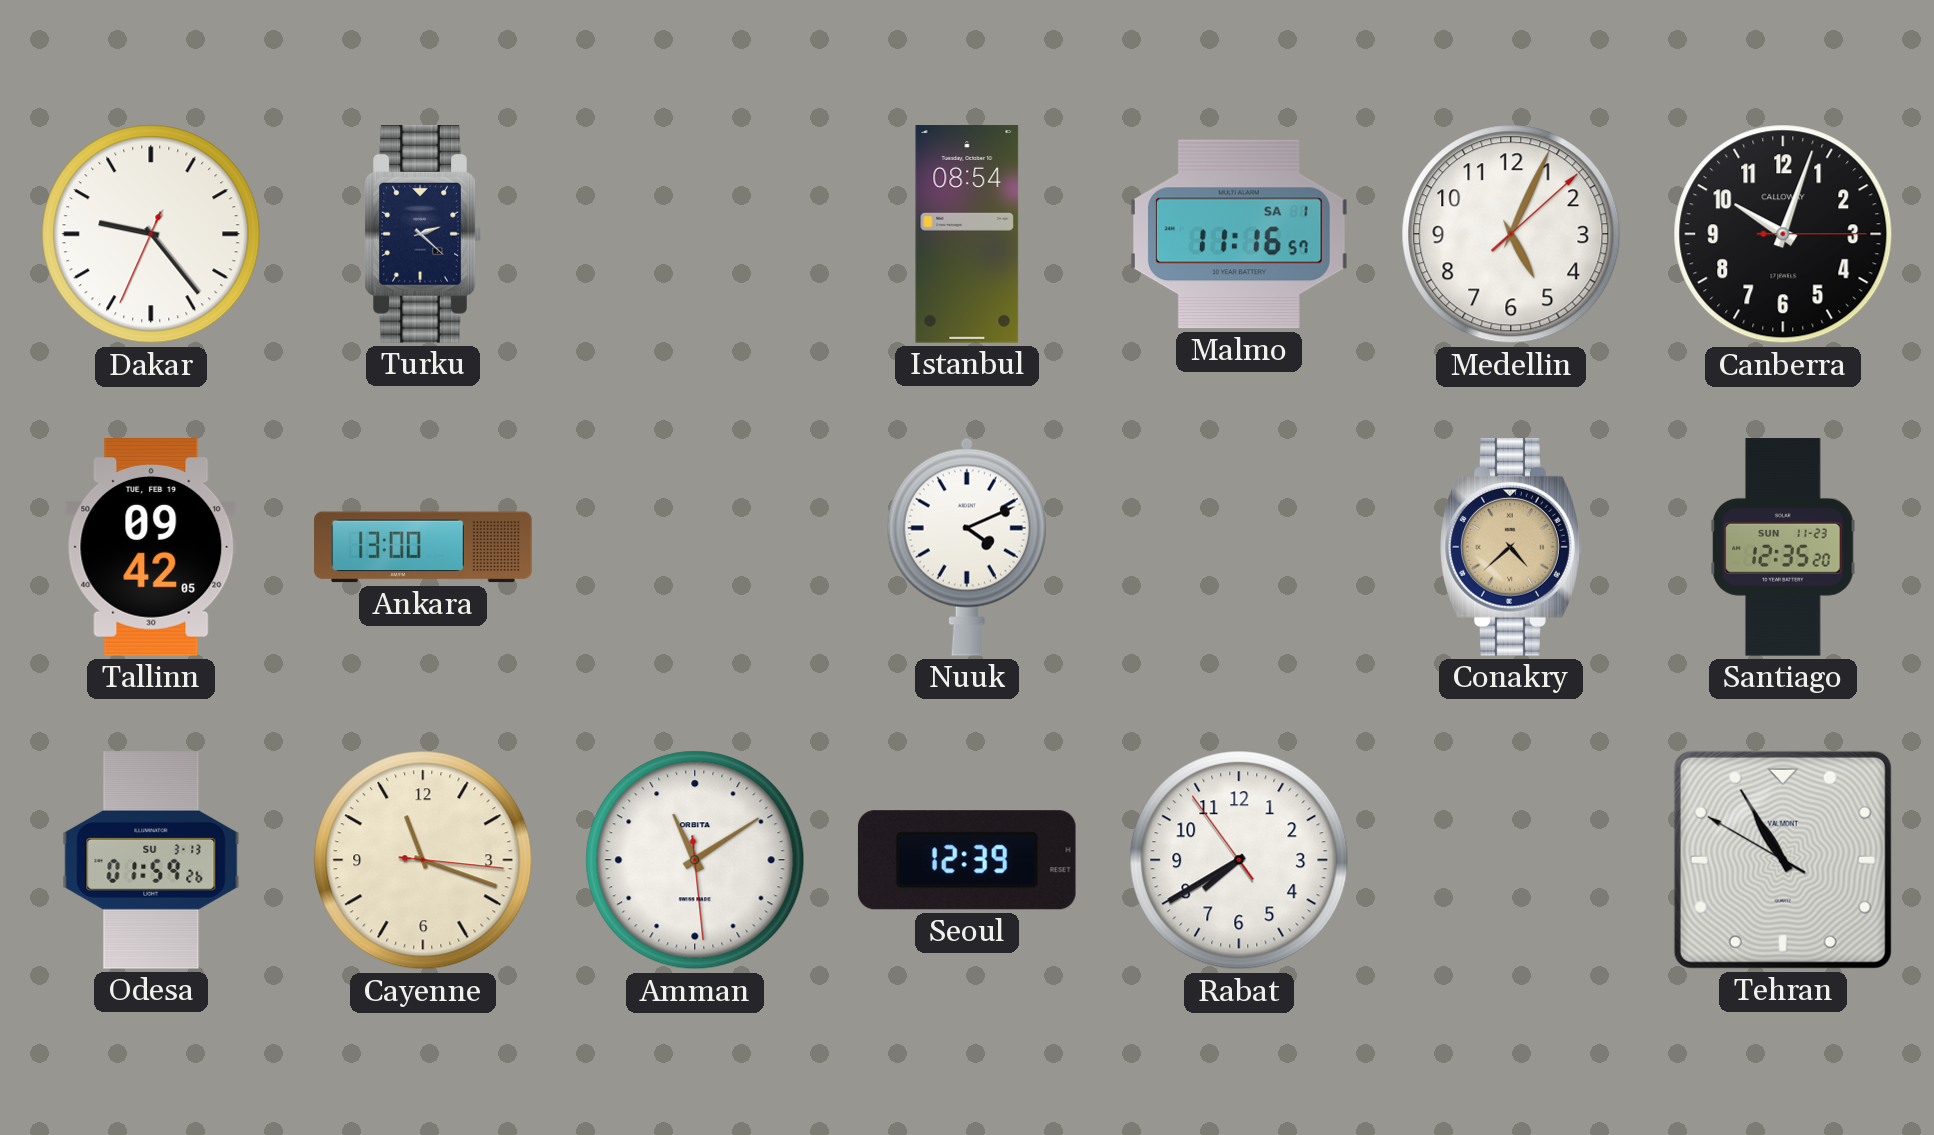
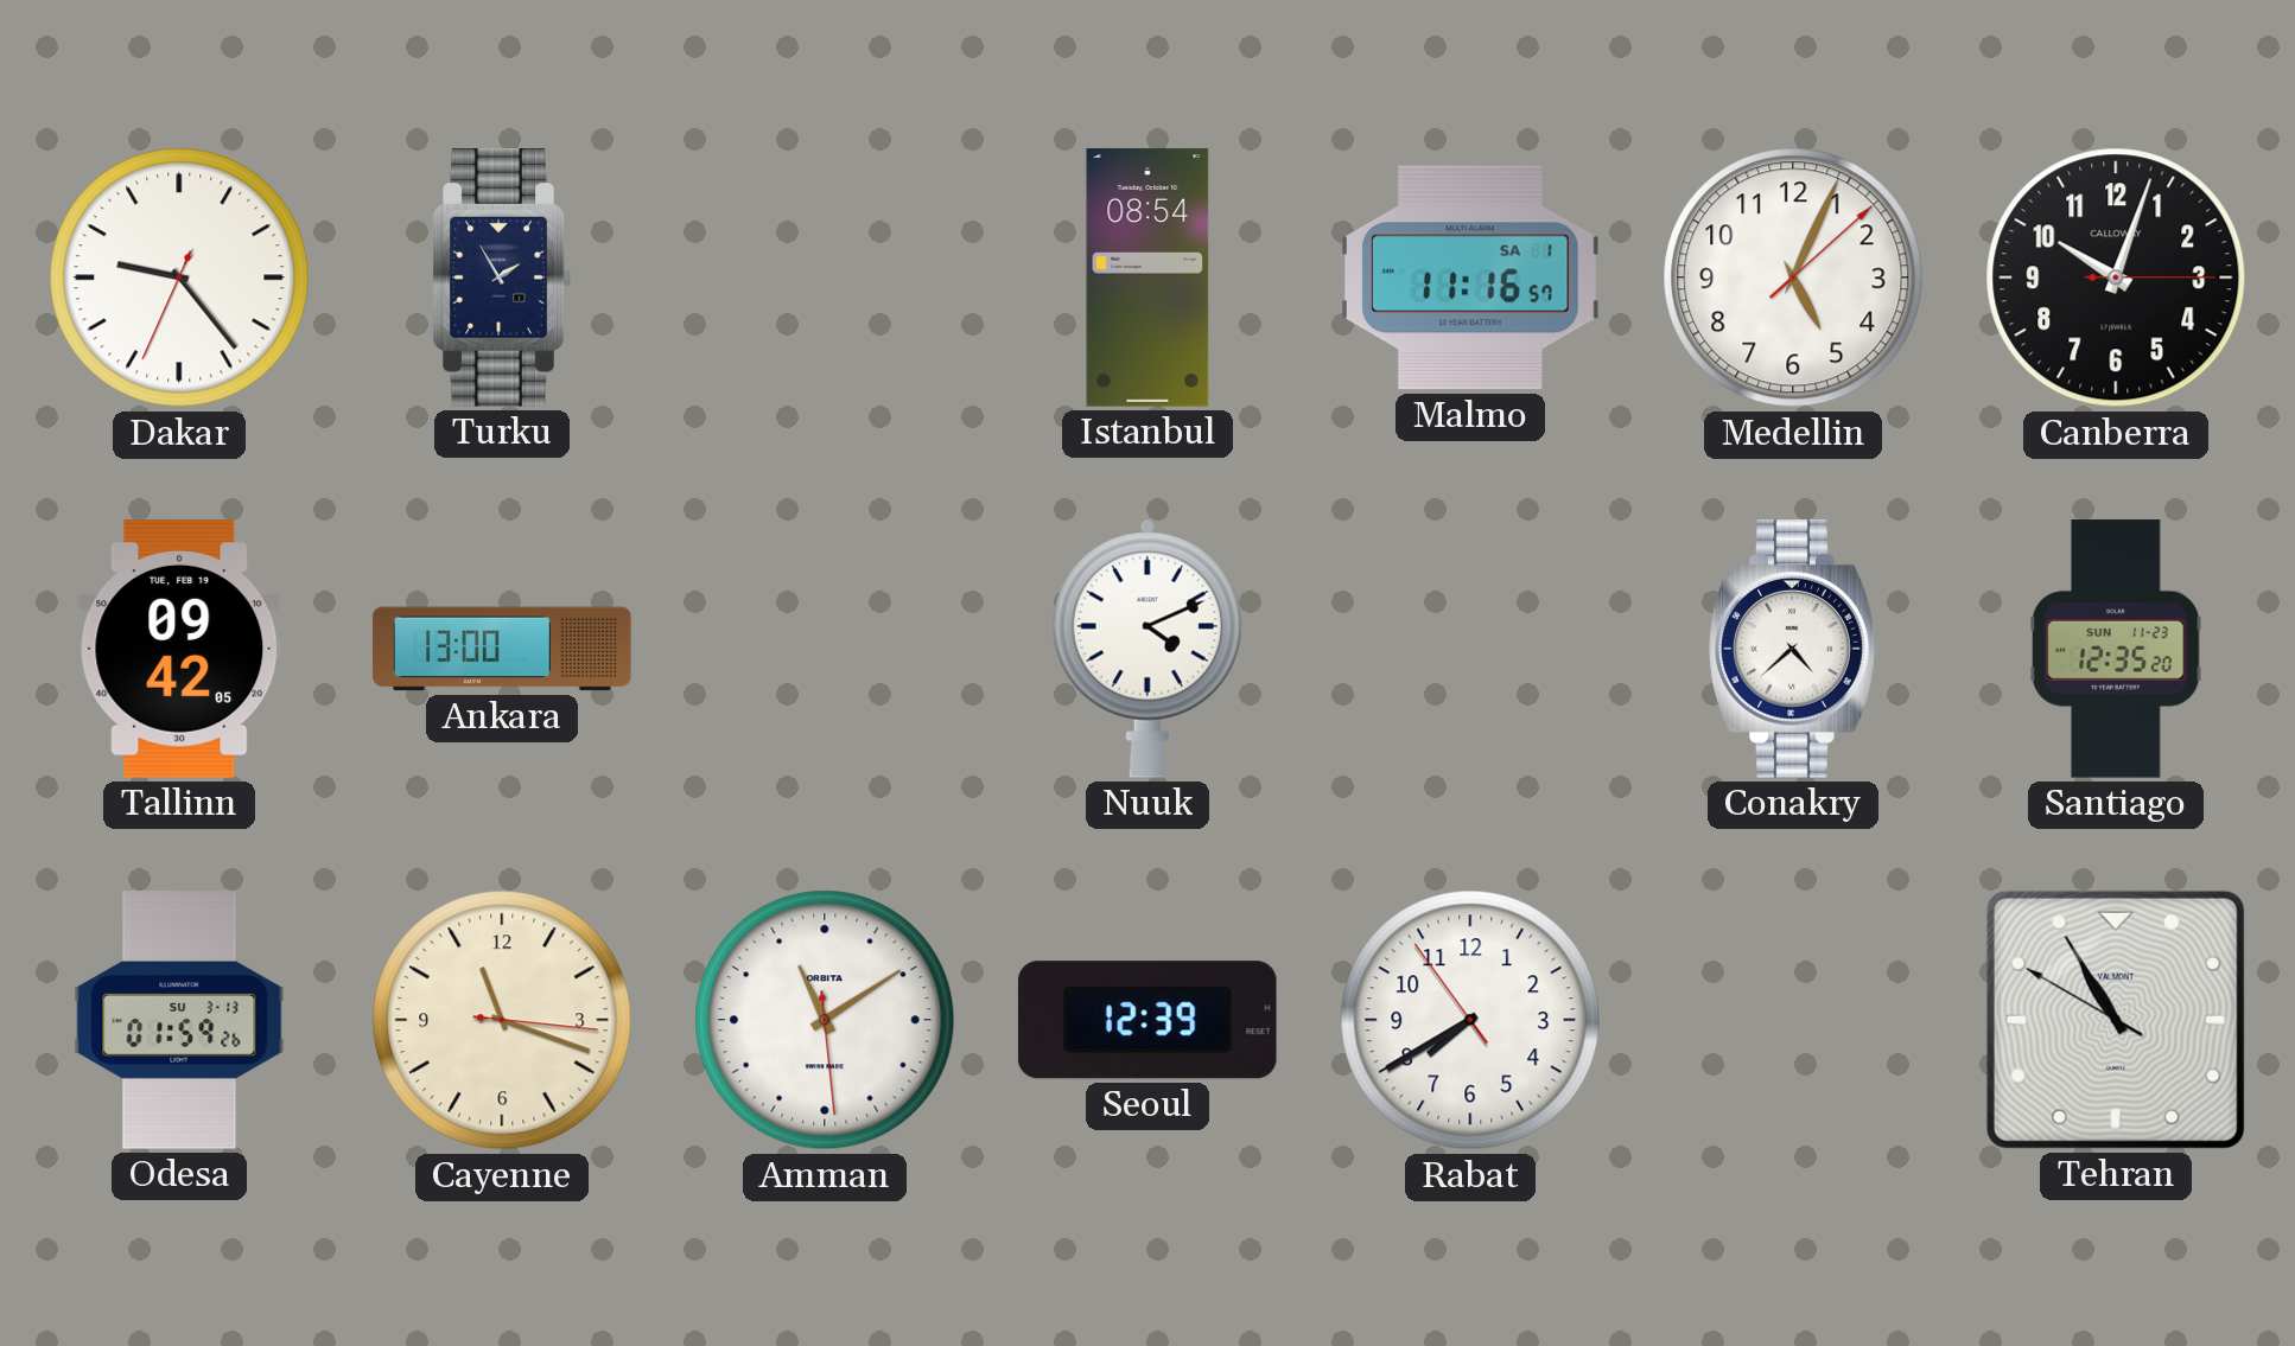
Turku: 2:22 -> 1:55
Conakry dial: champagne -> white
